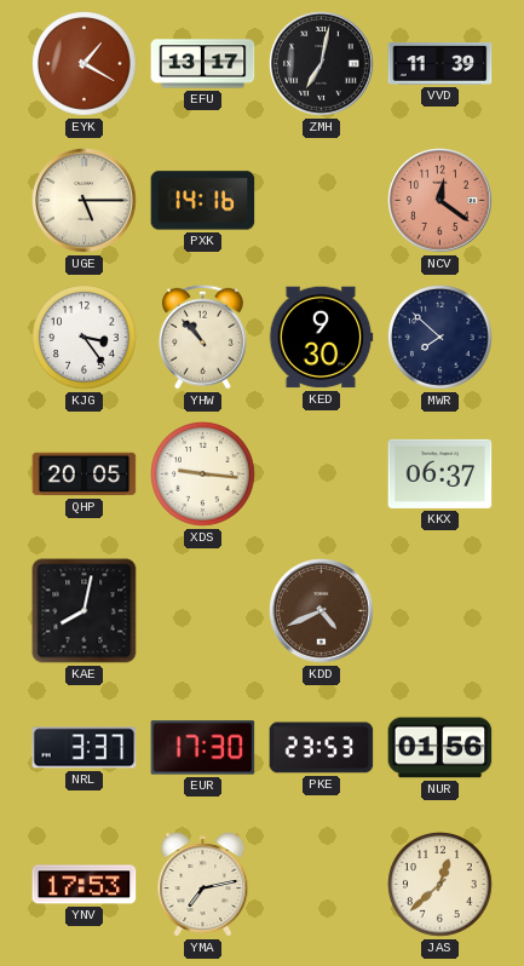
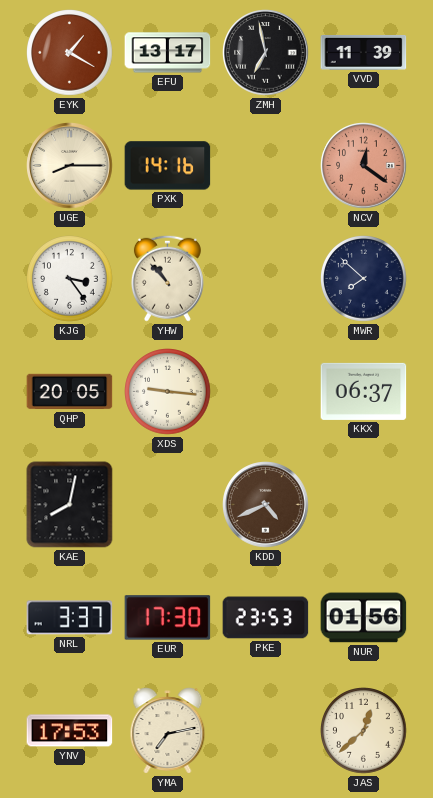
ZMH: 7:02 -> 6:58
UGE: 5:15 -> 8:15
KED: 9:30 -> none
